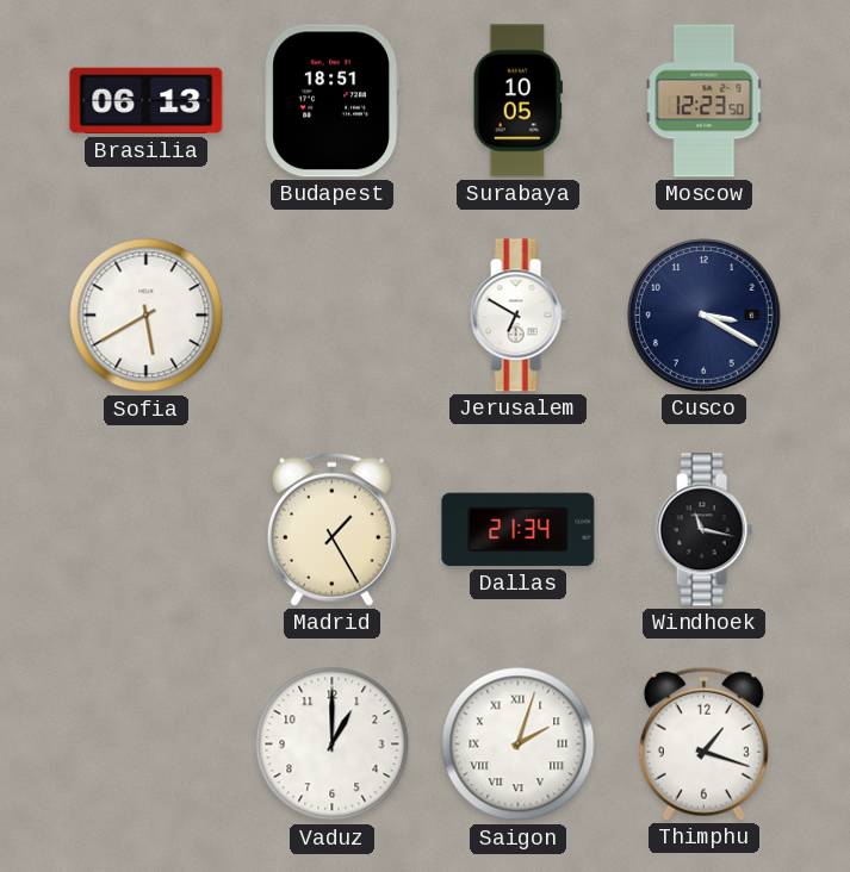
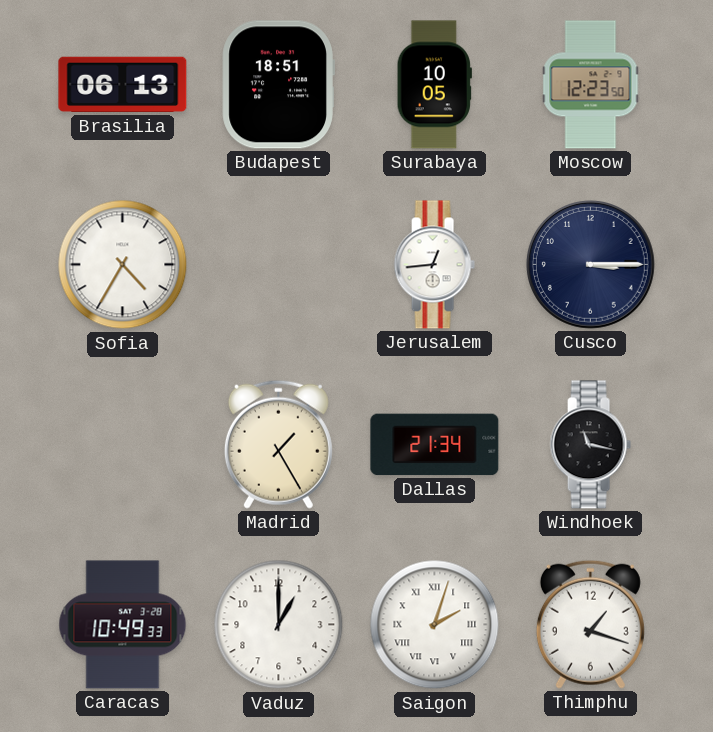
Sofia: 5:40 -> 4:35
Jerusalem: 6:50 -> 12:44
Cusco: 3:20 -> 3:15
Caracas: none -> 10:49
